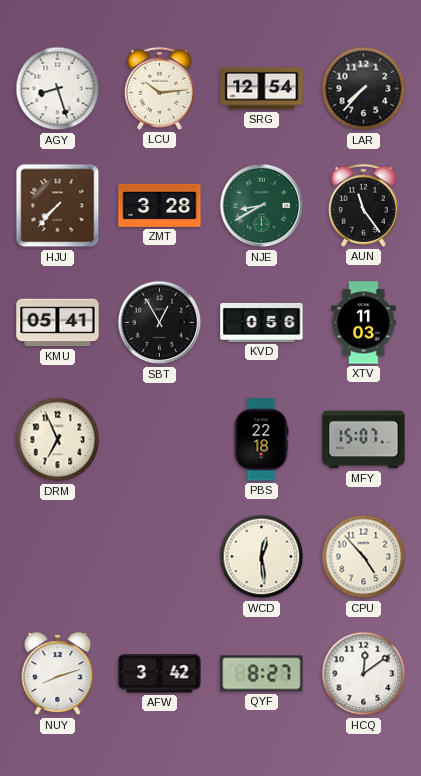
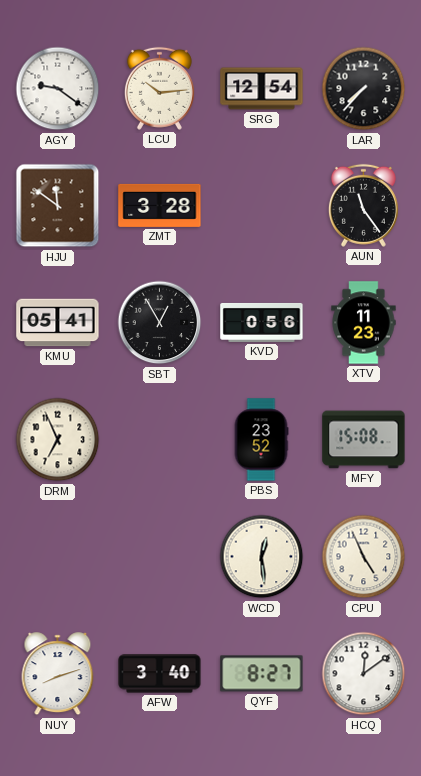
AGY: 8:27 -> 9:21
HJU: 7:37 -> 11:51
NJE: 8:40 -> none
XTV: 11:03 -> 11:23
PBS: 22:18 -> 23:52
MFY: 15:07 -> 15:08
CPU: 4:53 -> 4:56
AFW: 3:42 -> 3:40
